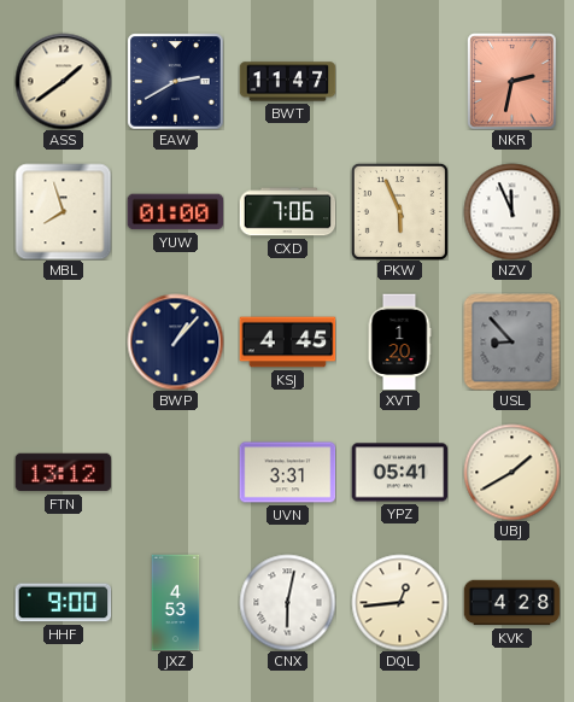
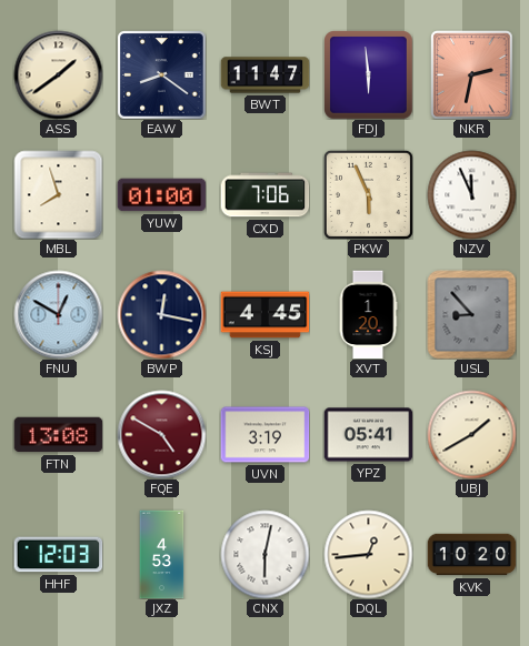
EAW: 2:40 -> 8:21
FDJ: none -> 5:59
FNU: none -> 12:50
BWP: 1:07 -> 12:17
FTN: 13:12 -> 13:08
FQE: none -> 4:50
UVN: 3:31 -> 3:19
HHF: 9:00 -> 12:03
KVK: 4:28 -> 10:20
